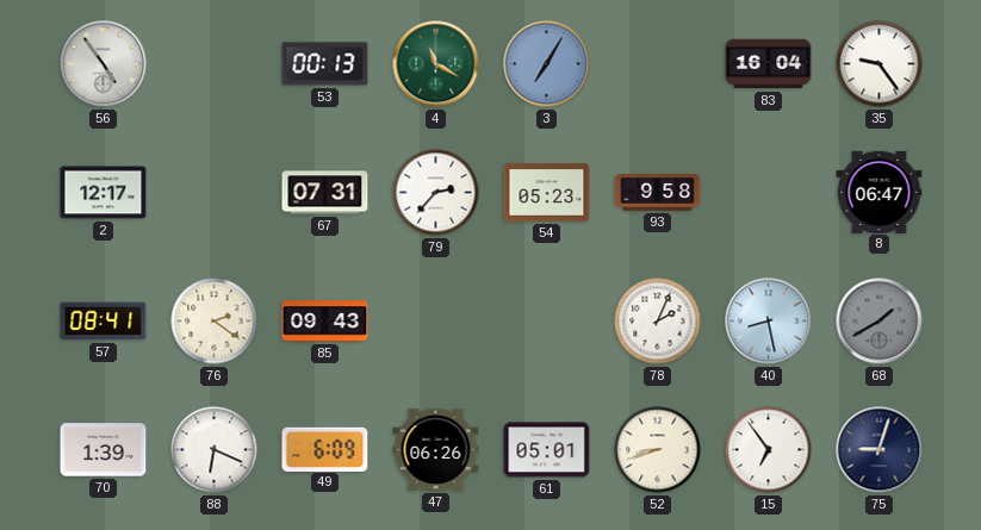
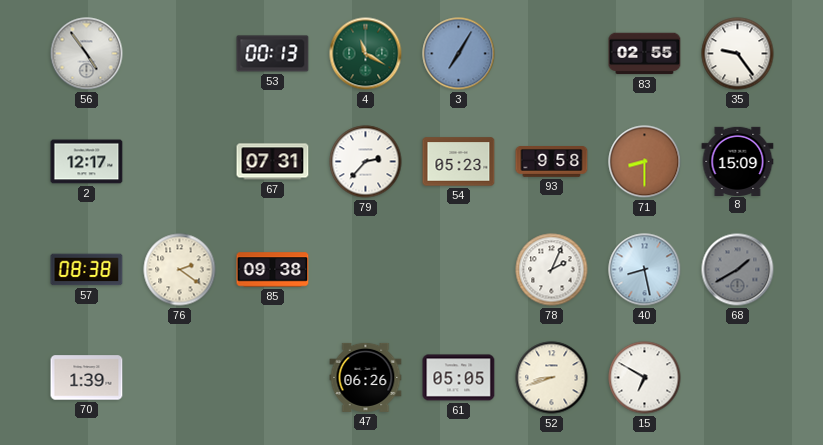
83: 16:04 -> 02:55
71: none -> 8:30
8: 06:47 -> 15:09
57: 08:41 -> 08:38
85: 09:43 -> 09:38
88: 6:19 -> none
49: 6:09 -> none
61: 05:01 -> 05:05
15: 6:54 -> 6:50
75: 9:03 -> none
